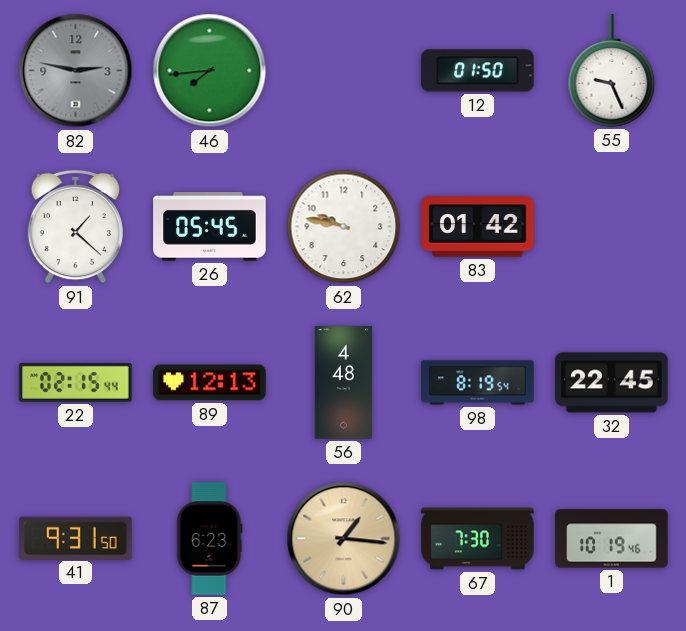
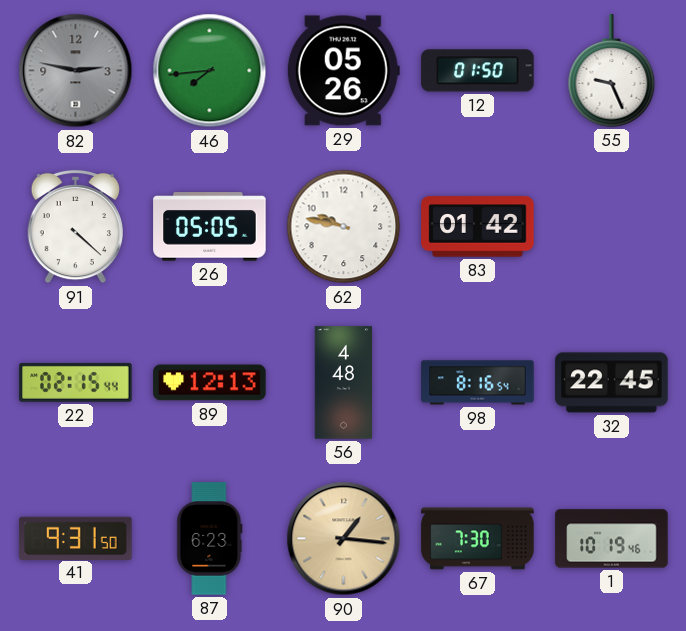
29: none -> 05:26
91: 1:22 -> 4:22
26: 05:45 -> 05:05
98: 8:19 -> 8:16
